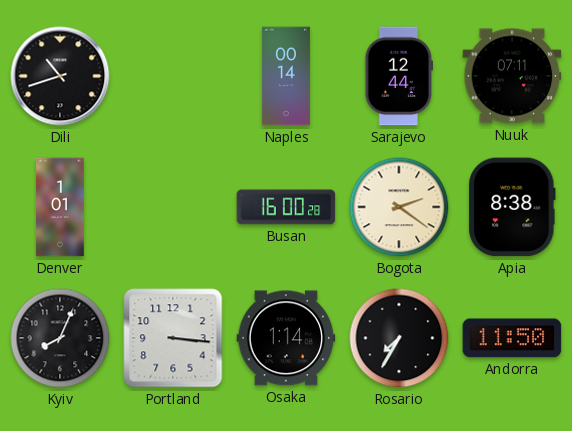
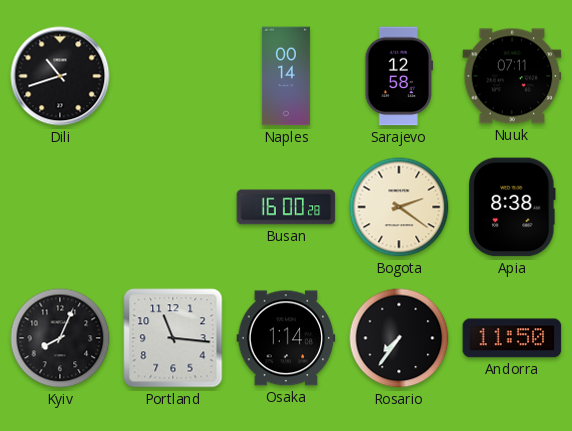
Sarajevo: 12:44 -> 12:58
Denver: 1:01 -> none
Portland: 3:16 -> 11:16
Rosario: 7:35 -> 7:36
